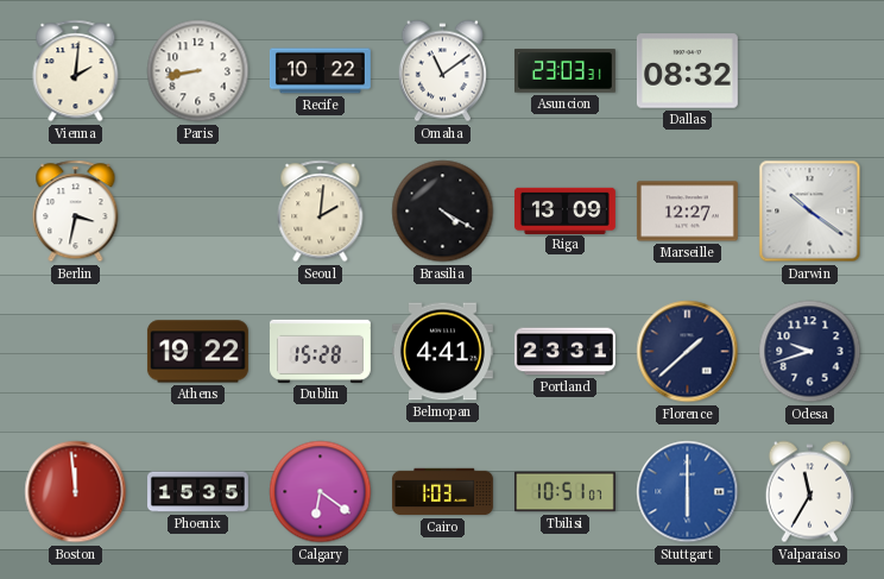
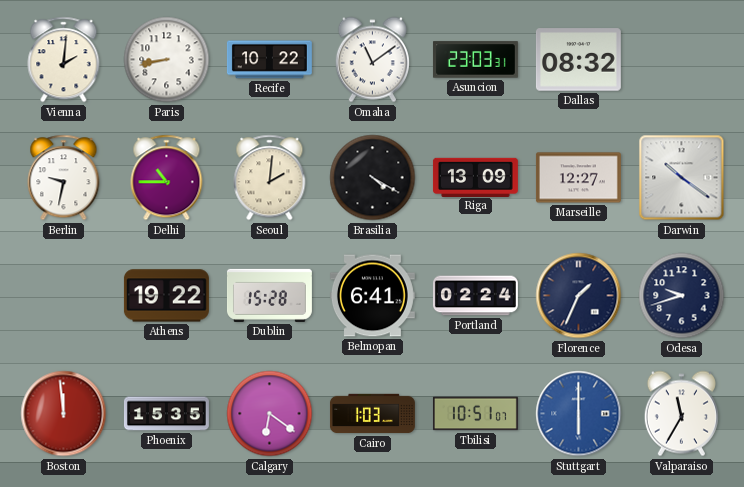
Berlin: 3:32 -> 9:32
Delhi: none -> 10:45
Belmopan: 4:41 -> 6:41
Portland: 23:31 -> 02:24
Florence: 1:38 -> 1:34
